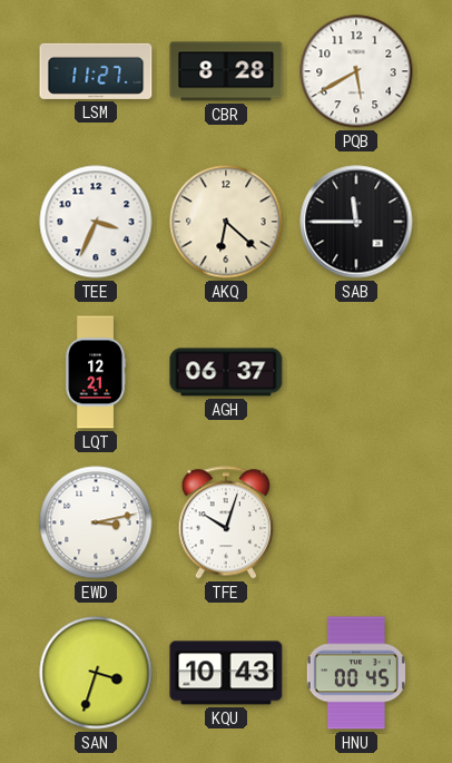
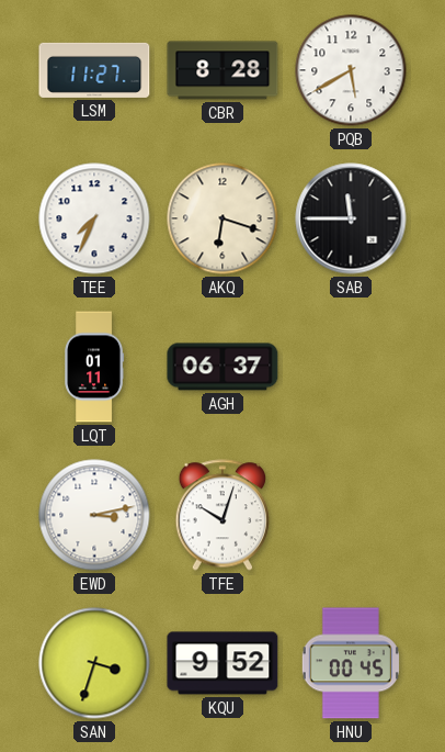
TEE: 3:34 -> 7:34
AKQ: 6:22 -> 6:18
LQT: 12:21 -> 01:11
KQU: 10:43 -> 9:52
